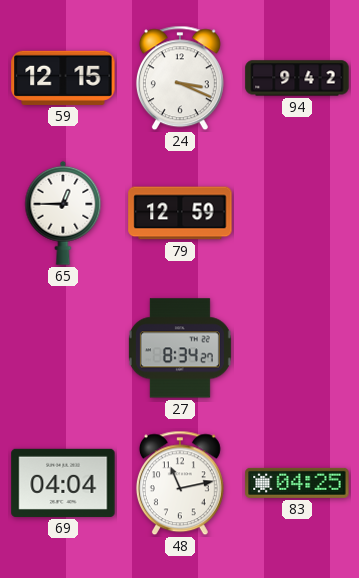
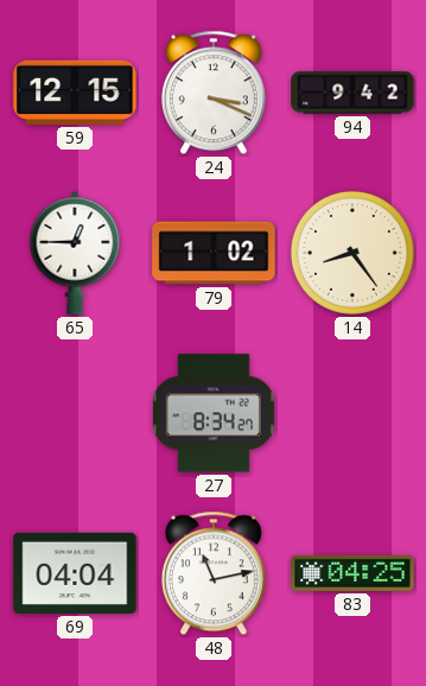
79: 12:59 -> 1:02
14: none -> 8:24
